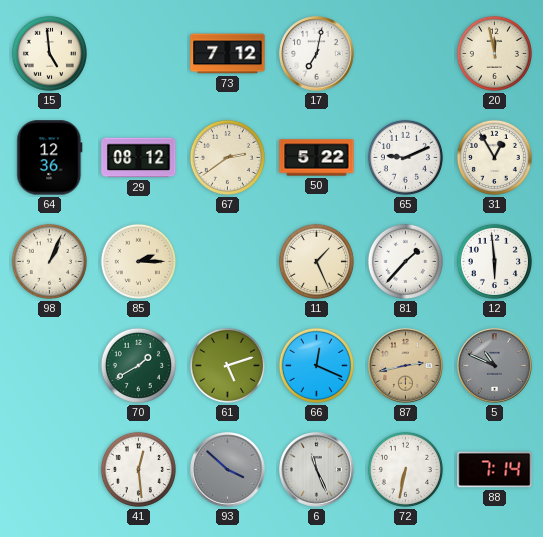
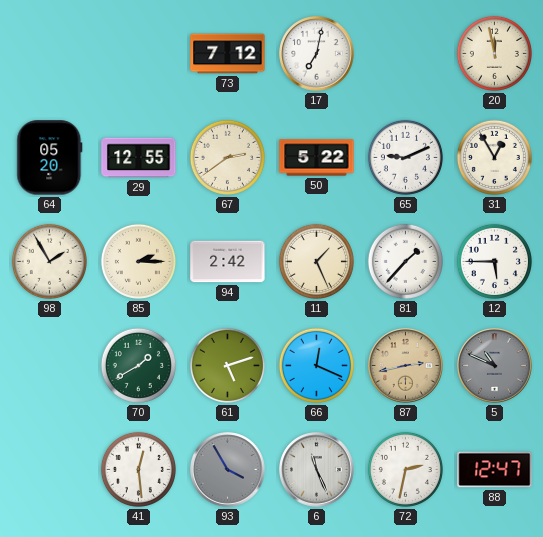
15: 4:59 -> none
64: 12:36 -> 05:20
29: 08:12 -> 12:55
98: 1:04 -> 1:55
94: none -> 2:42
12: 5:59 -> 5:45
93: 3:52 -> 3:55
72: 6:32 -> 2:32
88: 7:14 -> 12:47
